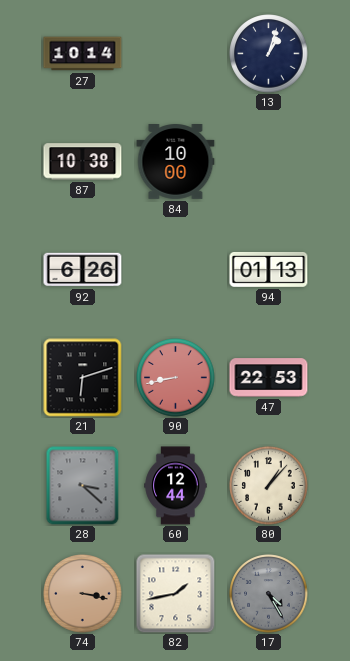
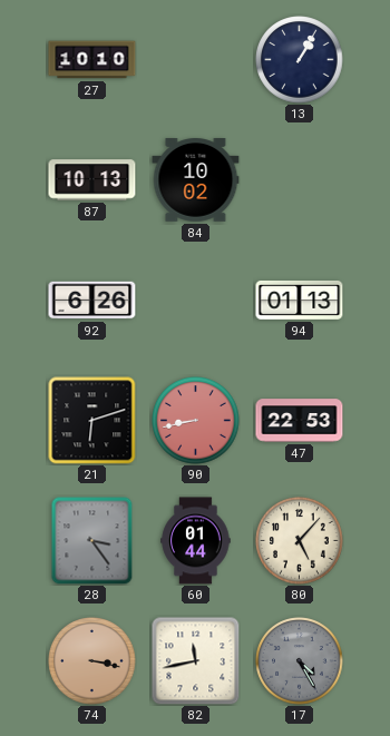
27: 10:14 -> 10:10
13: 1:03 -> 1:05
87: 10:38 -> 10:13
84: 10:00 -> 10:02
28: 3:22 -> 3:24
60: 12:44 -> 01:44
80: 1:07 -> 5:07
82: 1:43 -> 11:43
